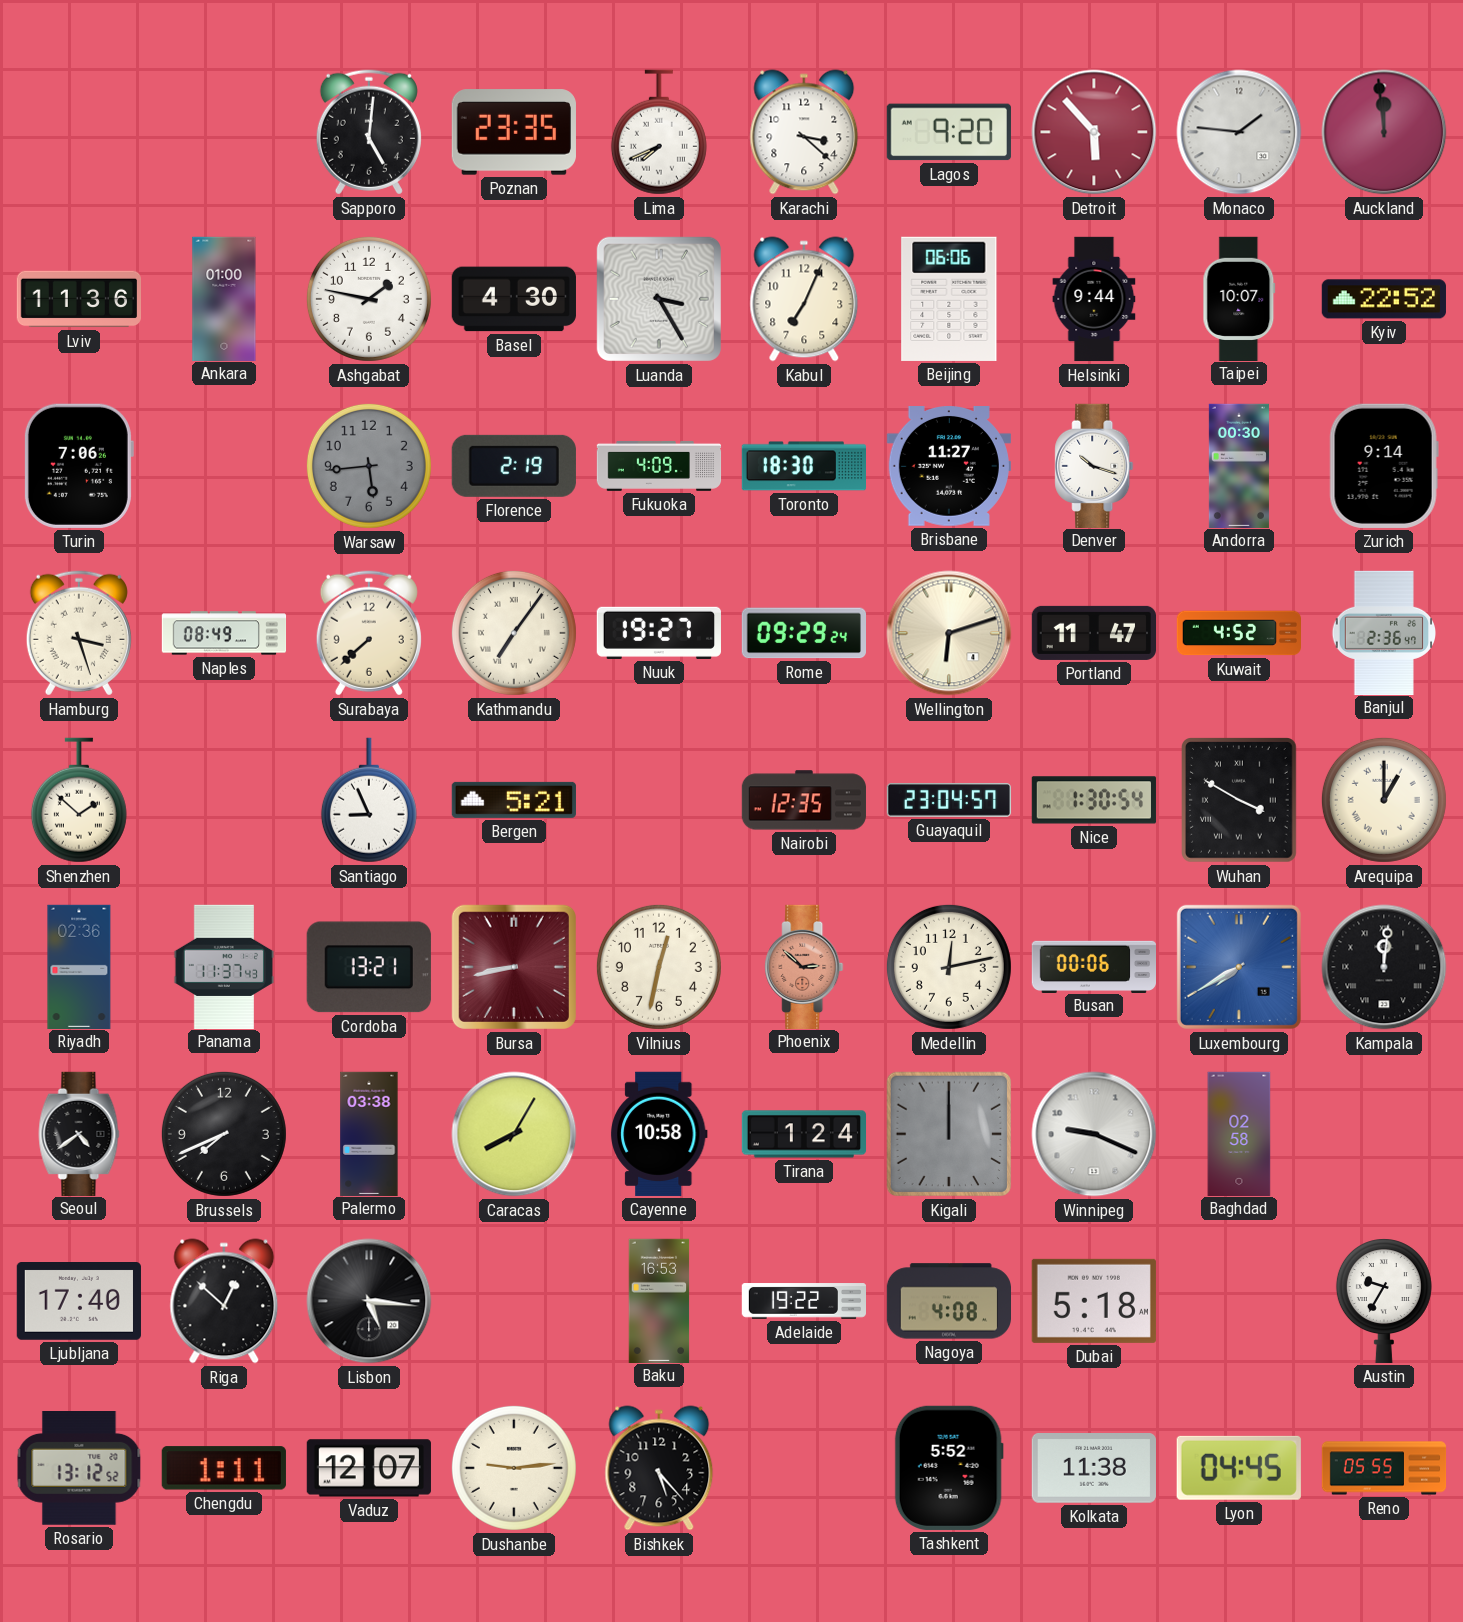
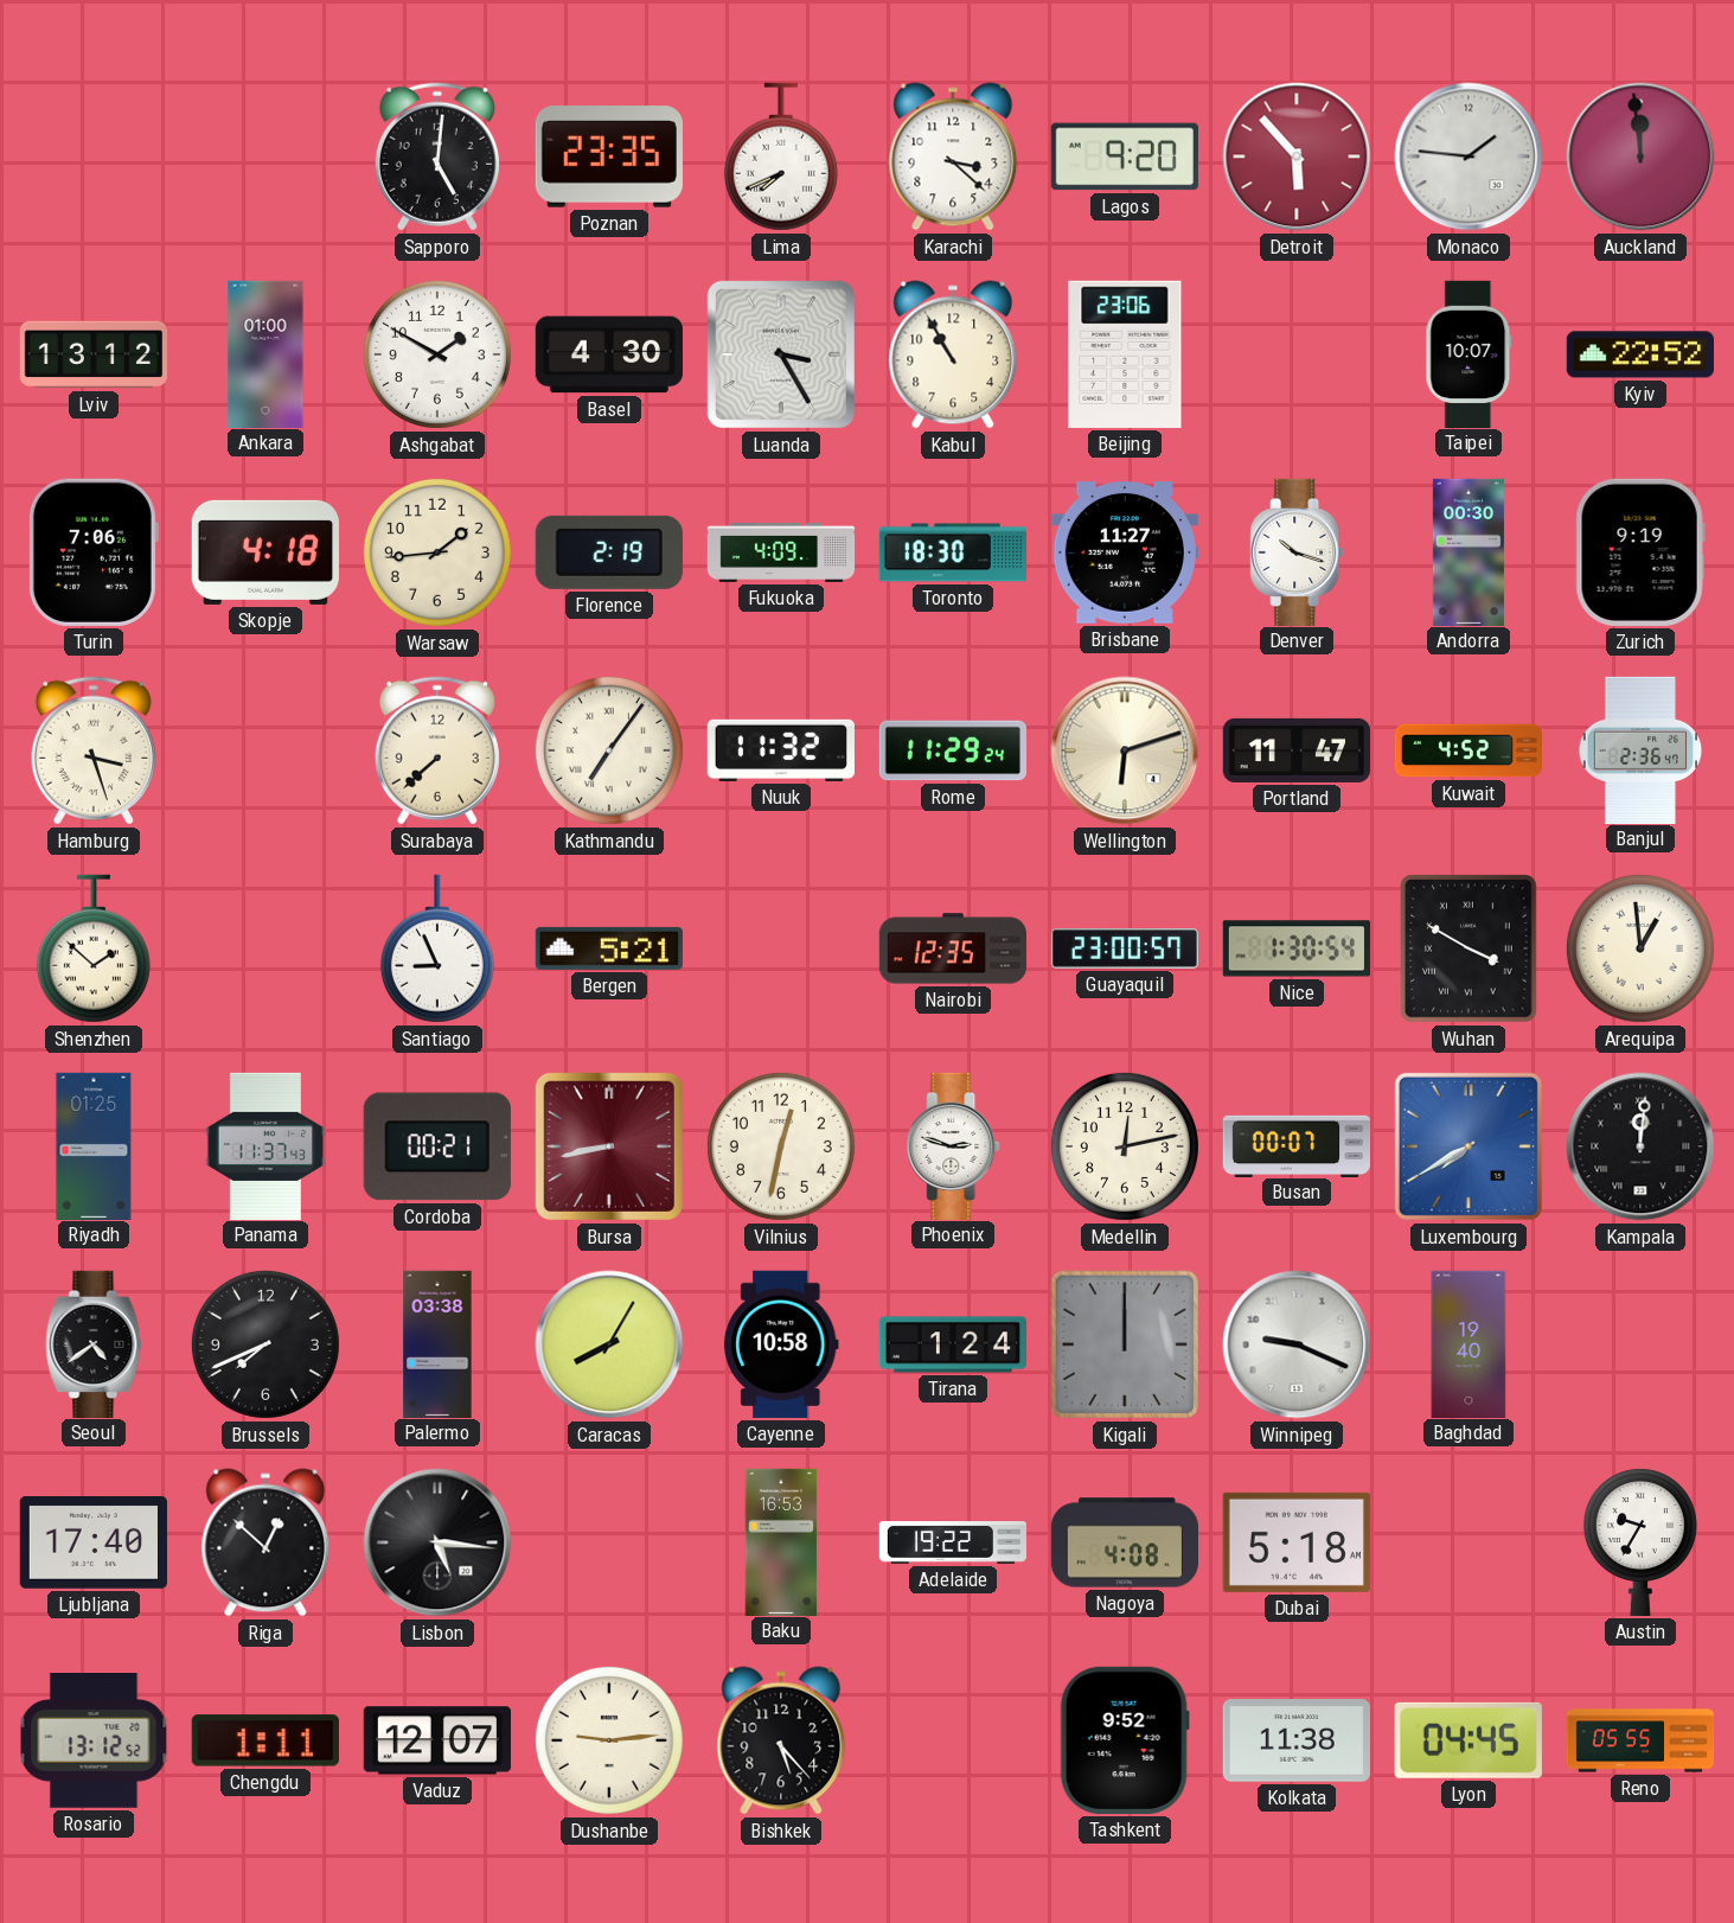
Lviv: 11:36 -> 13:12
Ashgabat: 1:47 -> 1:50
Kabul: 7:04 -> 10:55
Beijing: 06:06 -> 23:06
Helsinki: 9:44 -> none
Skopje: none -> 4:18
Warsaw: 5:44 -> 1:44
Warsaw dial: grey -> cream
Zurich: 9:14 -> 9:19
Naples: 08:49 -> none
Nuuk: 19:27 -> 11:32
Rome: 09:29 -> 11:29
Guayaquil: 23:04 -> 23:00
Arequipa: 1:00 -> 12:59
Riyadh: 02:36 -> 01:25
Cordoba: 13:21 -> 00:21
Phoenix: 2:52 -> 2:48
Phoenix dial: salmon -> white
Busan: 00:06 -> 00:07
Baghdad: 02:58 -> 19:40
Tashkent: 5:52 -> 9:52
